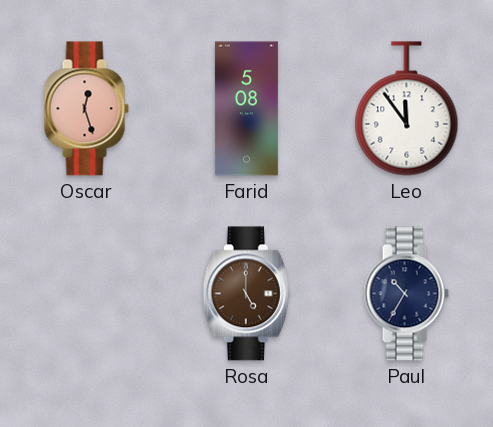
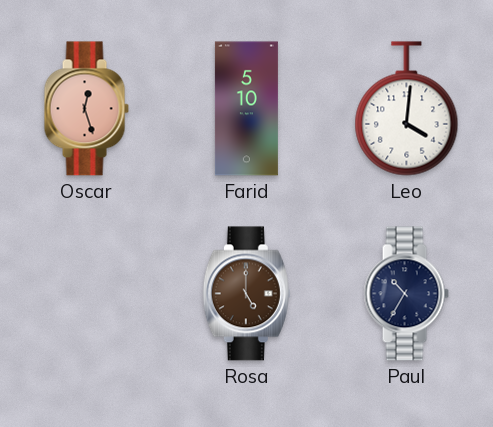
Farid: 5:08 -> 5:10
Leo: 11:54 -> 4:01
